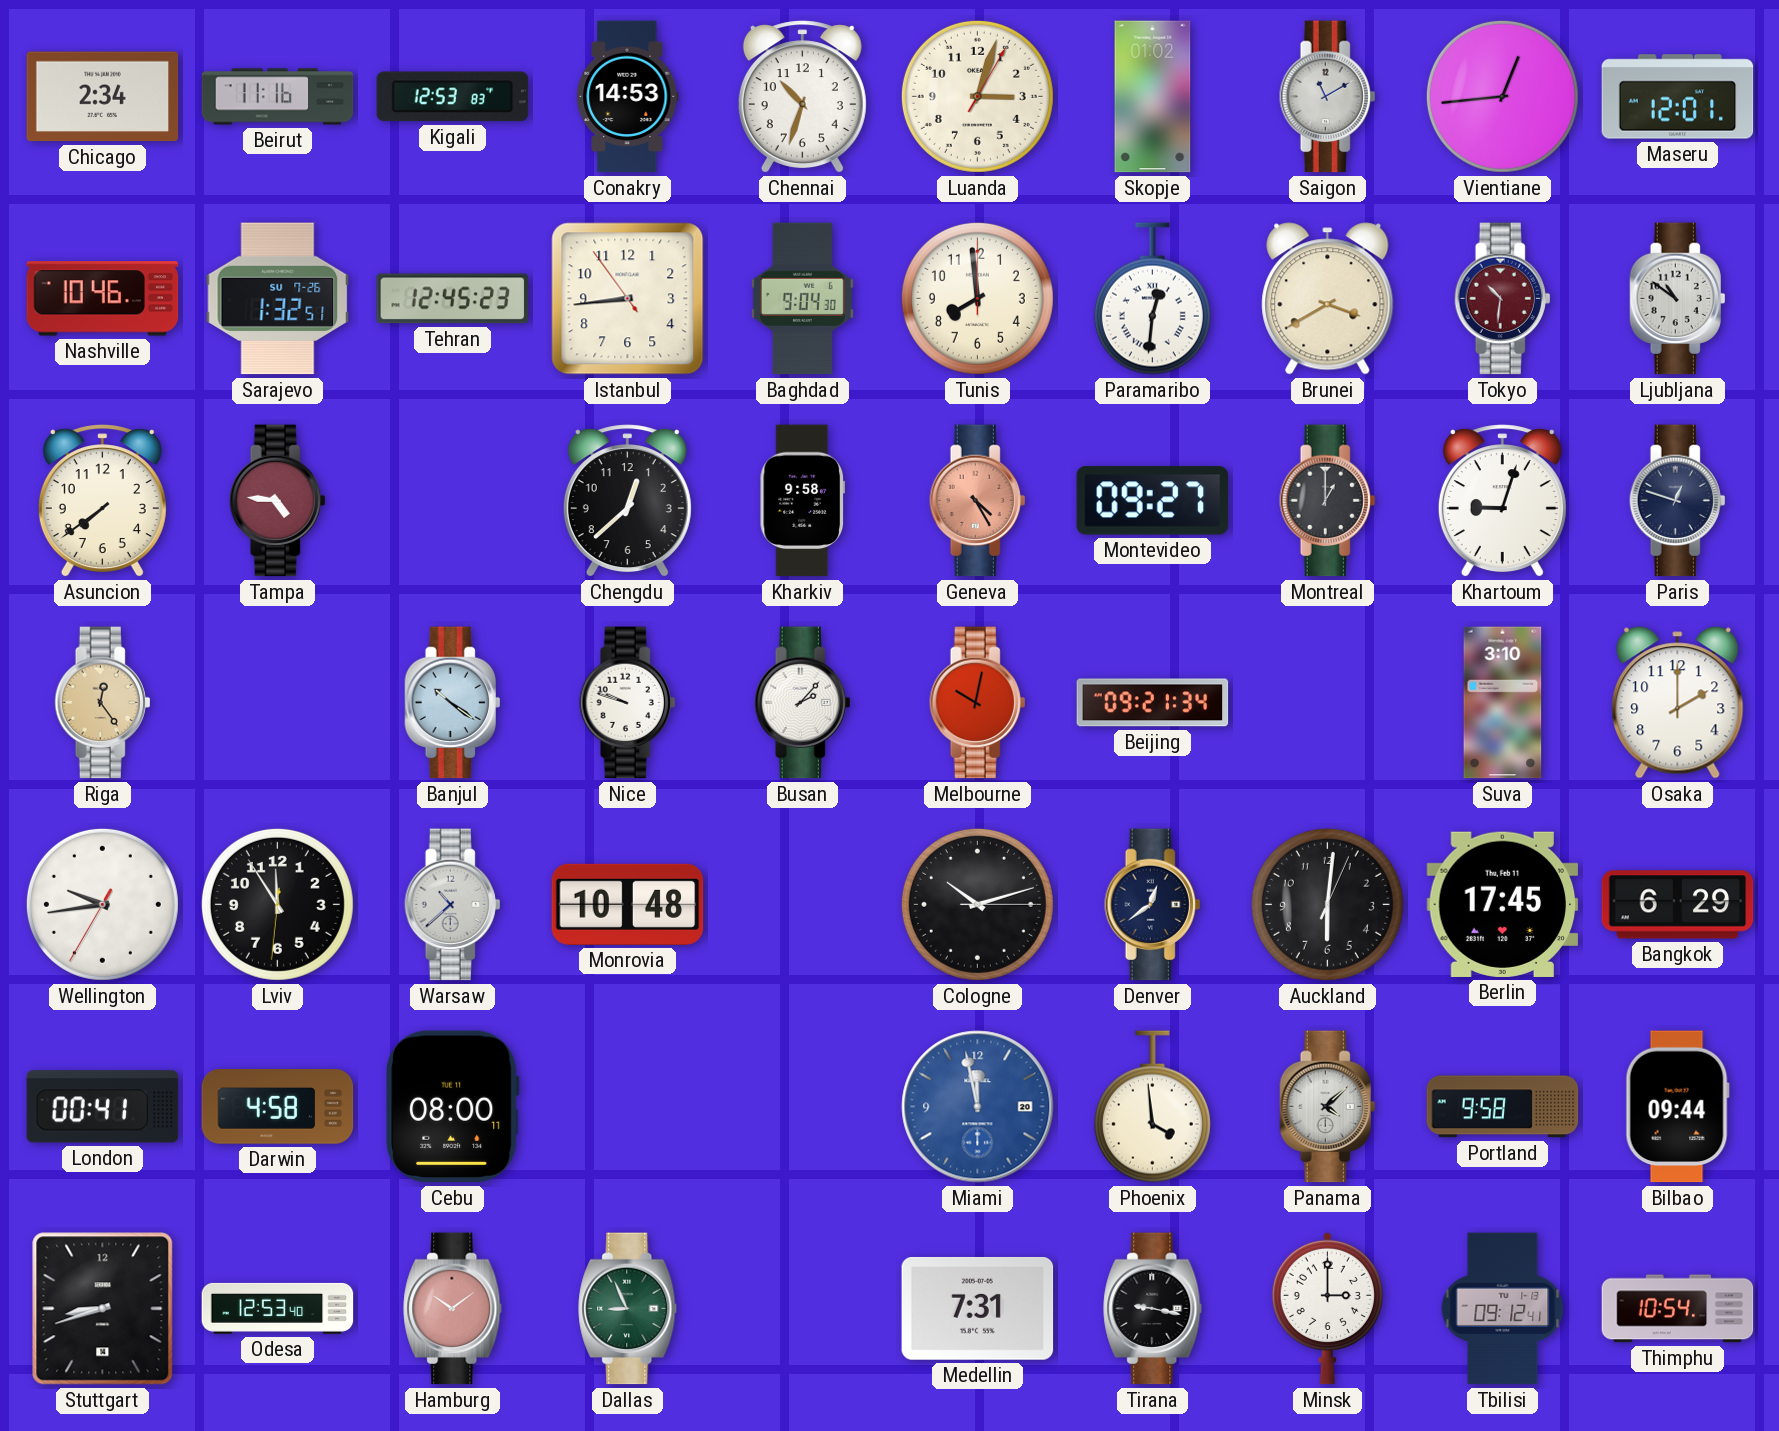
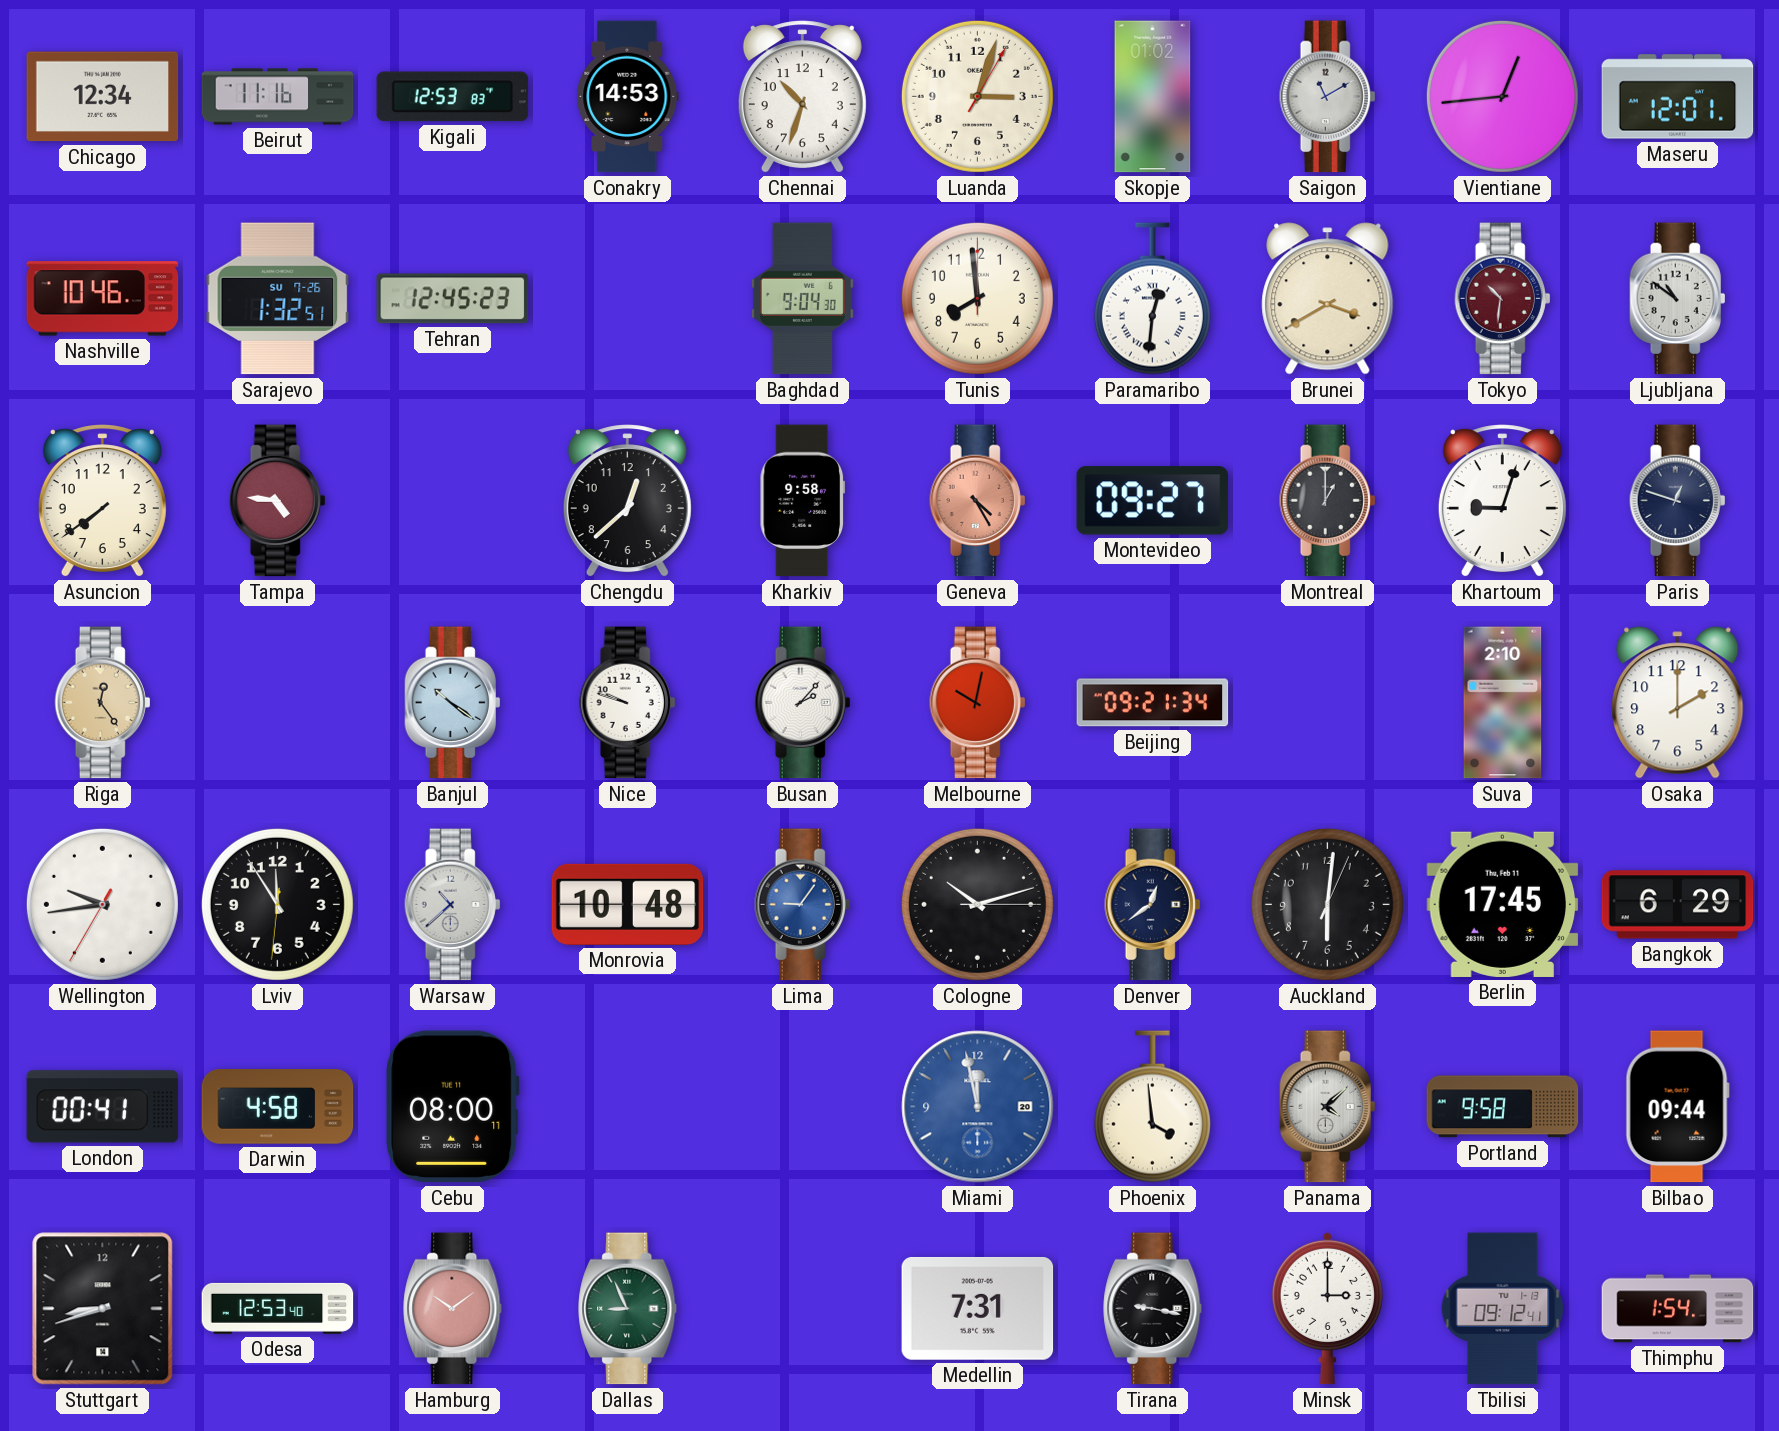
Chicago: 2:34 -> 12:34
Istanbul: 8:43 -> none
Suva: 3:10 -> 2:10
Lima: none -> 9:06
Thimphu: 10:54 -> 1:54
